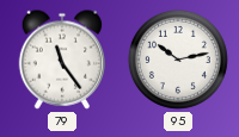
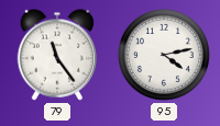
95: 10:13 -> 4:13
